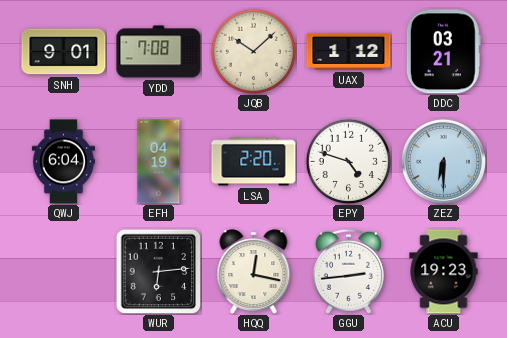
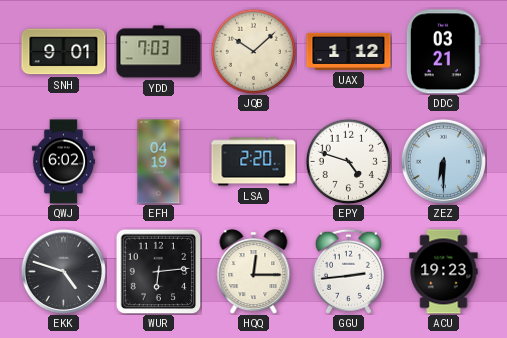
YDD: 7:08 -> 7:03
QWJ: 6:04 -> 6:02
EKK: none -> 4:48
HQQ: 12:17 -> 12:15
